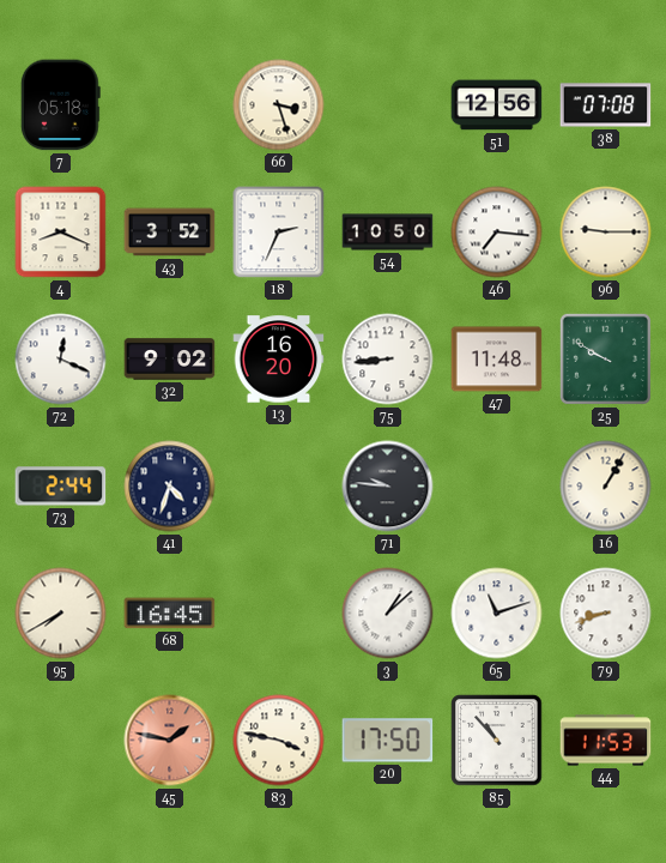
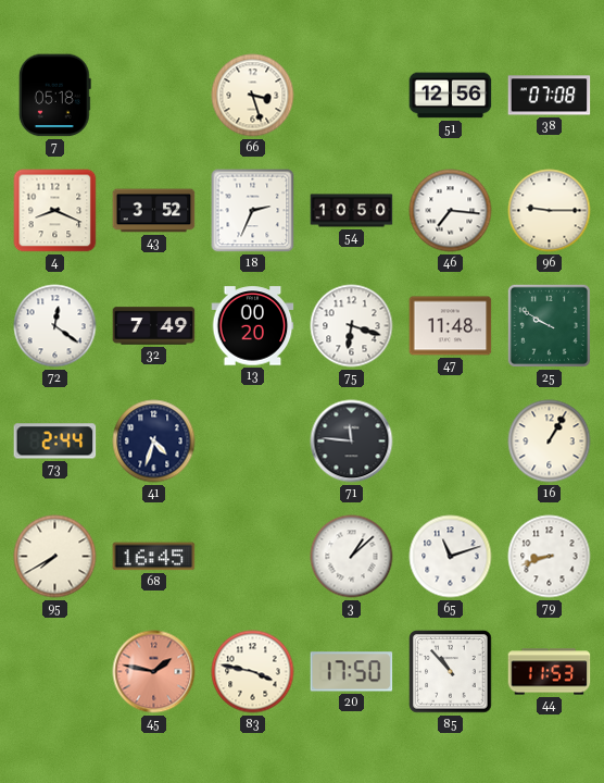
72: 12:19 -> 12:21
32: 9:02 -> 7:49
13: 16:20 -> 00:20
75: 8:44 -> 6:18
71: 9:46 -> 11:46
